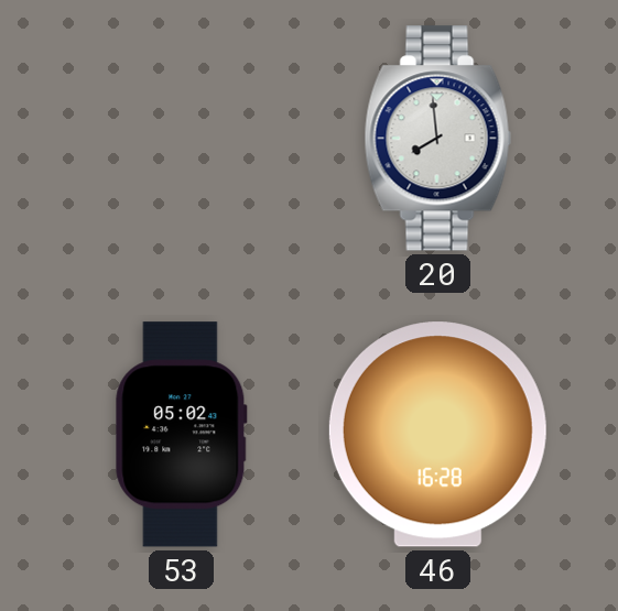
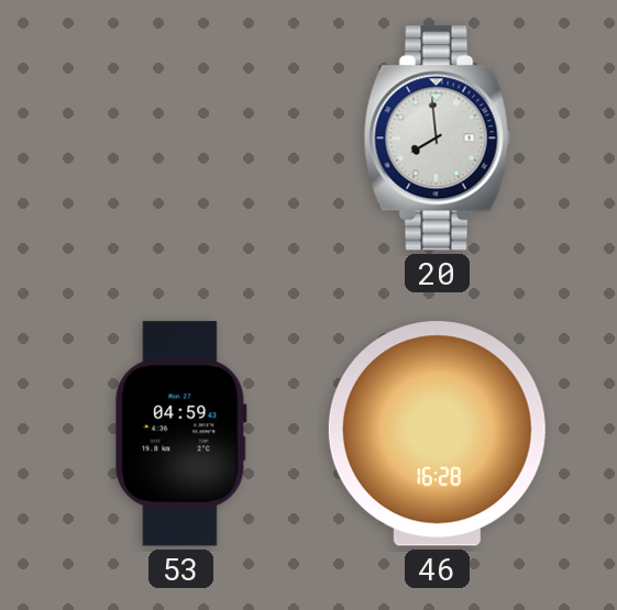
53: 05:02 -> 04:59
